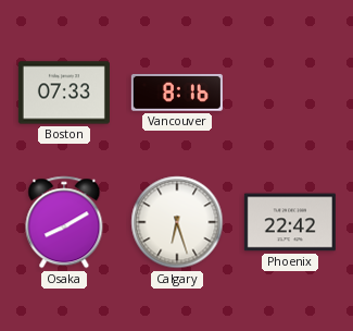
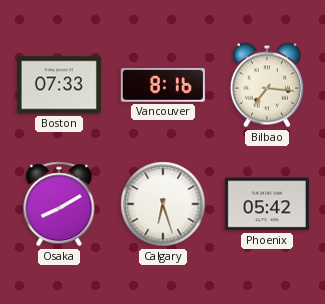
Bilbao: none -> 7:16
Phoenix: 22:42 -> 05:42
